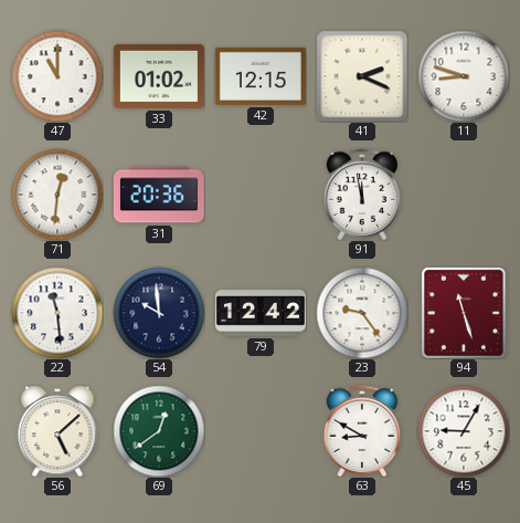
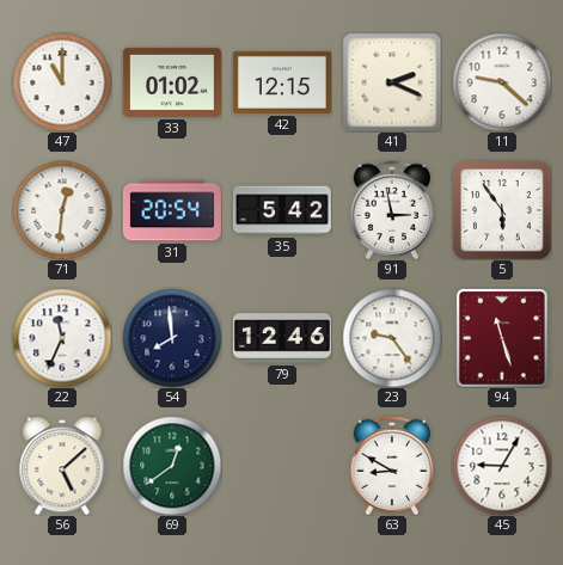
11: 8:48 -> 9:22
31: 20:36 -> 20:54
35: none -> 5:42
91: 11:58 -> 2:58
5: none -> 5:54
22: 11:29 -> 11:34
54: 9:59 -> 7:59
79: 12:42 -> 12:46
